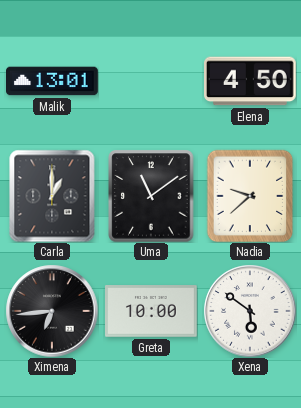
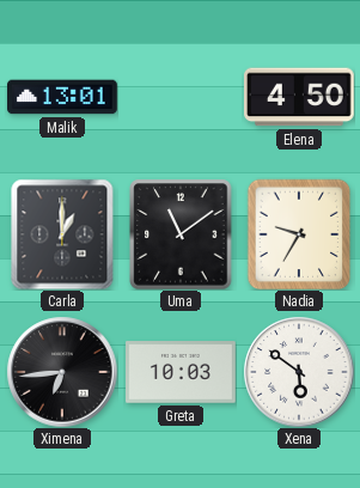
Nadia: 9:38 -> 9:35
Greta: 10:00 -> 10:03
